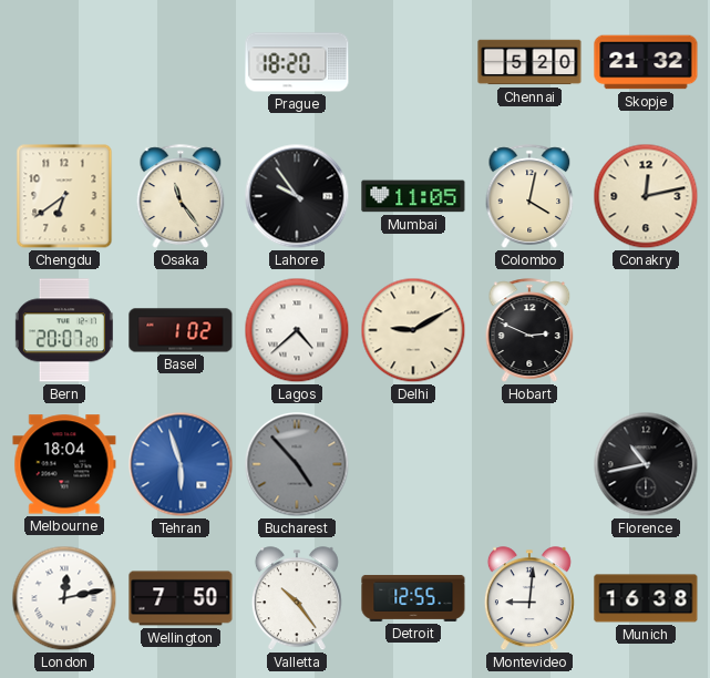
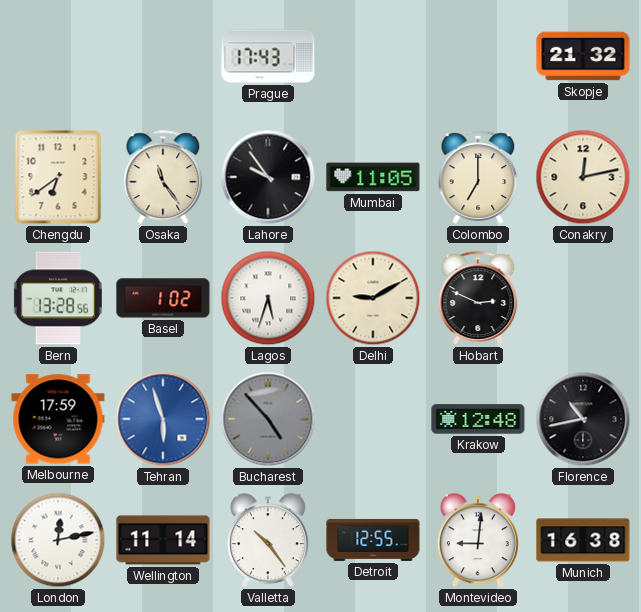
Prague: 18:20 -> 17:43
Chennai: 5:20 -> none
Colombo: 4:02 -> 7:00
Bern: 20:07 -> 13:28
Lagos: 4:38 -> 5:33
Melbourne: 18:04 -> 17:59
Krakow: none -> 12:48
Wellington: 7:50 -> 11:14
